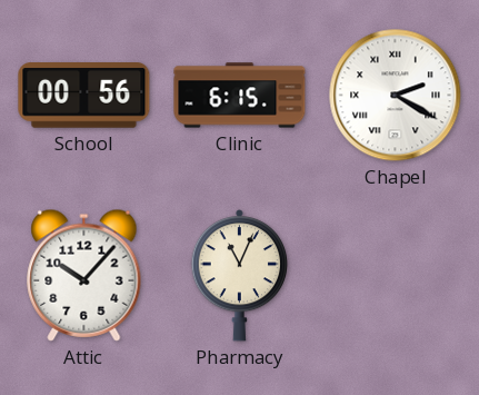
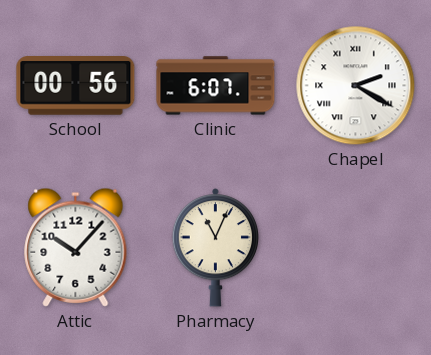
Clinic: 6:15 -> 6:07
